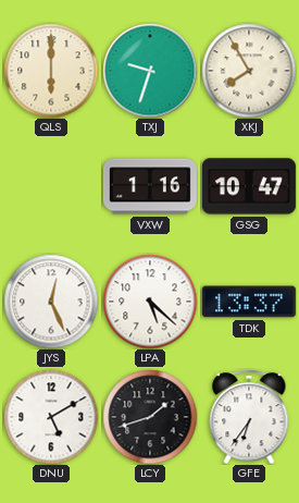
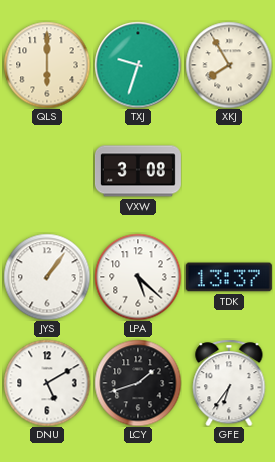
VXW: 1:16 -> 3:08
GSG: 10:47 -> none
JYS: 12:26 -> 1:06
